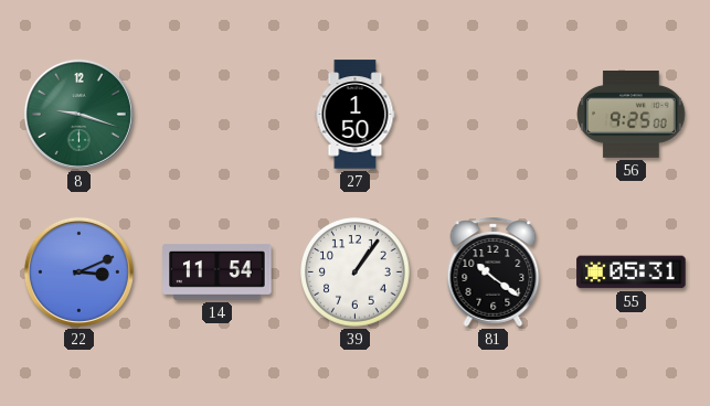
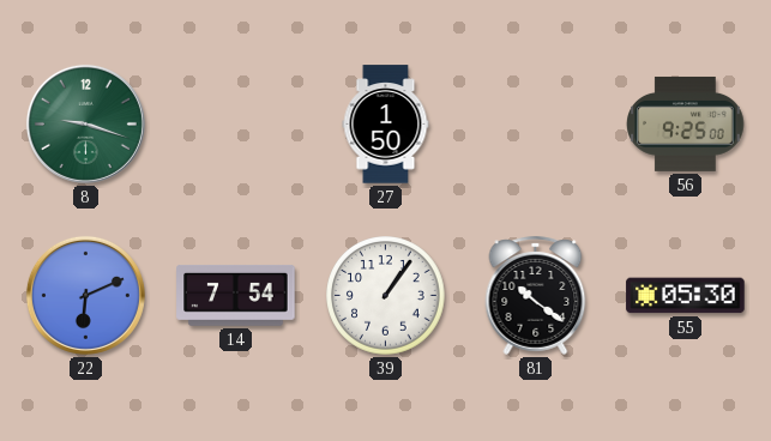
22: 3:11 -> 6:11
14: 11:54 -> 7:54
55: 05:31 -> 05:30
